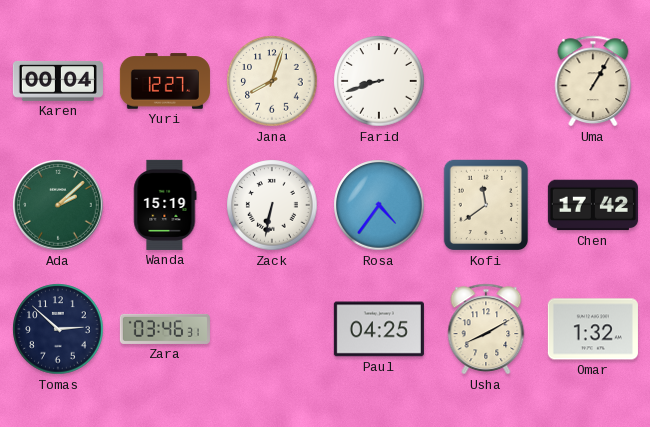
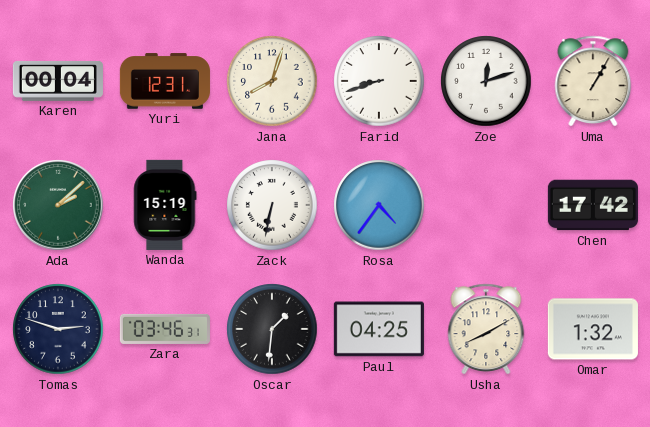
Yuri: 12:27 -> 12:31
Zoe: none -> 12:12
Kofi: 11:39 -> none
Tomas: 2:52 -> 2:48
Oscar: none -> 1:31
